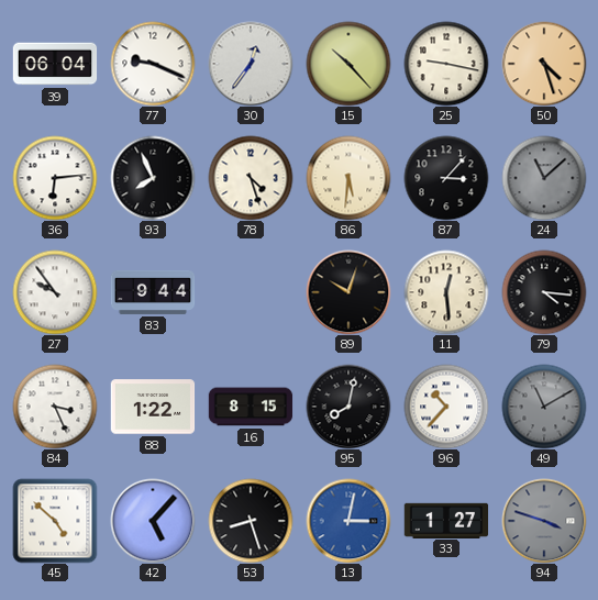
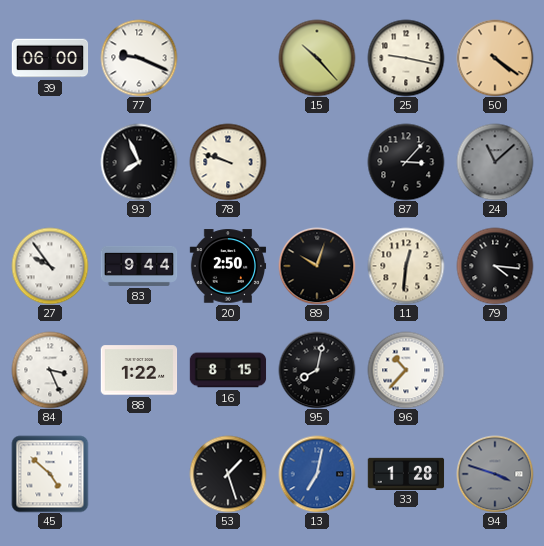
39: 06:04 -> 06:00
30: 12:36 -> none
50: 4:27 -> 4:21
36: 6:14 -> none
78: 4:27 -> 9:48
86: 5:31 -> none
20: none -> 2:50
11: 12:29 -> 12:31
49: 11:10 -> none
42: 5:07 -> none
53: 8:27 -> 1:27
13: 3:02 -> 7:02
33: 1:27 -> 1:28
